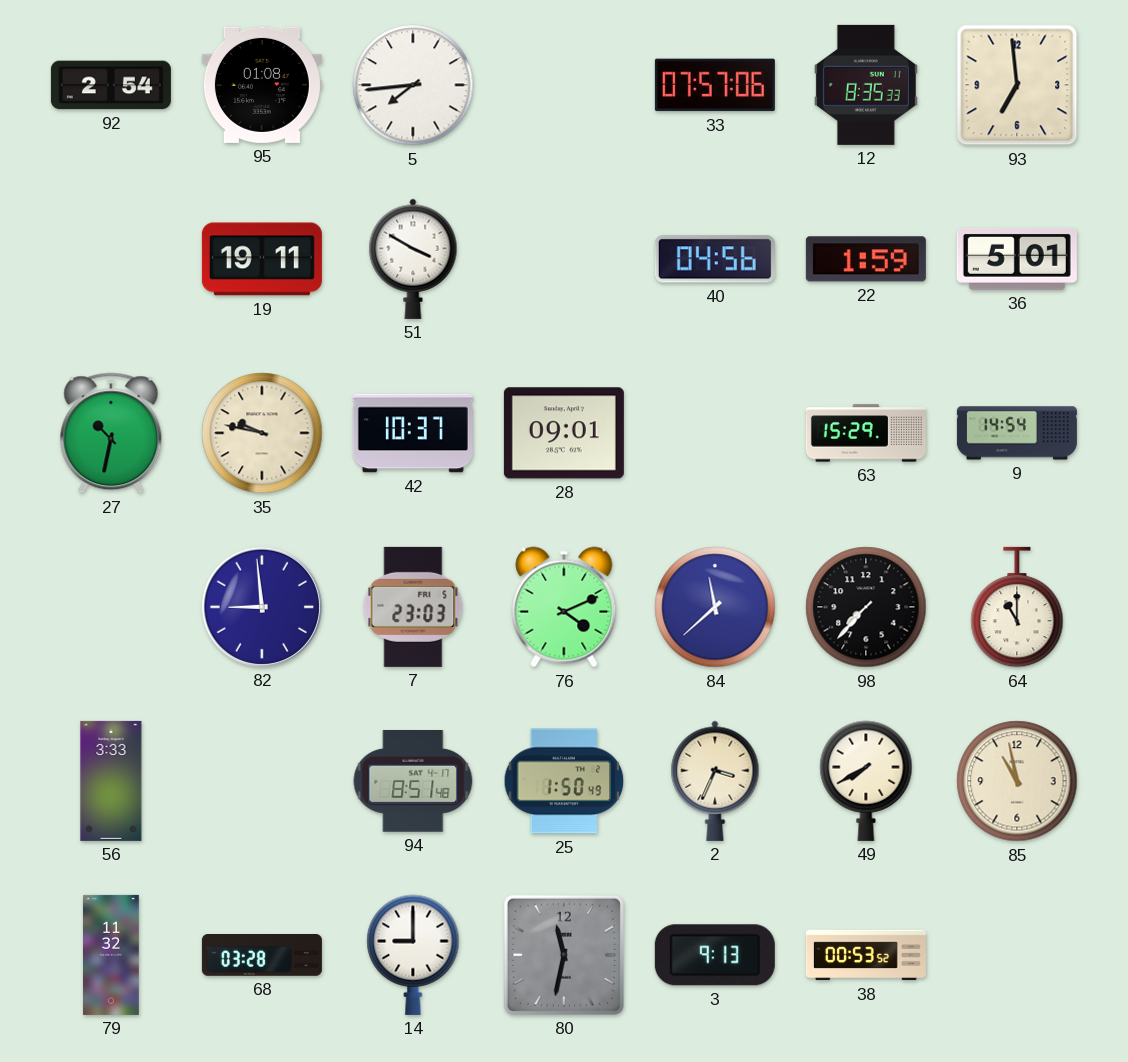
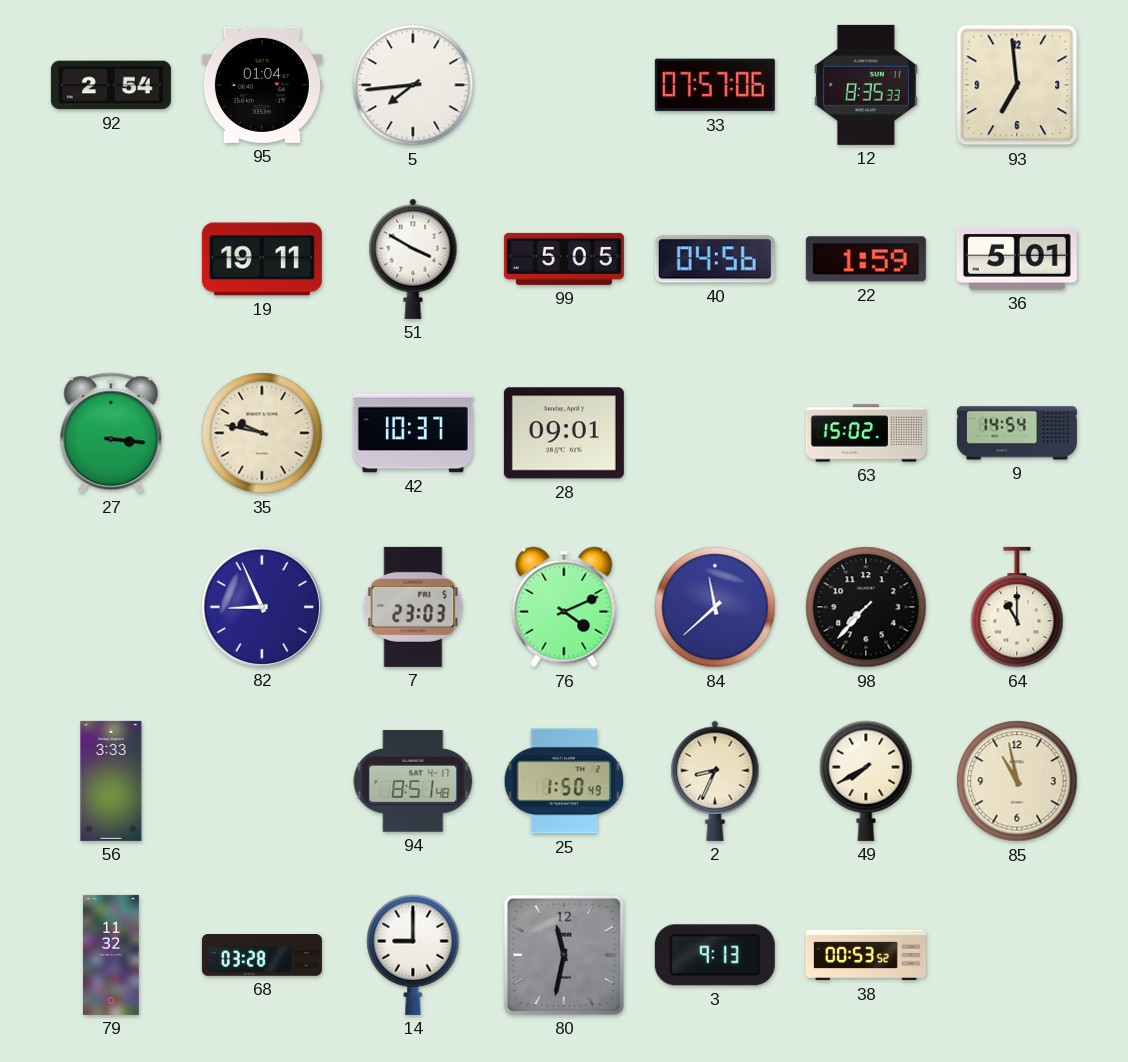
95: 01:08 -> 01:04
99: none -> 5:05
27: 10:32 -> 3:16
63: 15:29 -> 15:02
82: 8:59 -> 8:56
2: 3:34 -> 8:34
